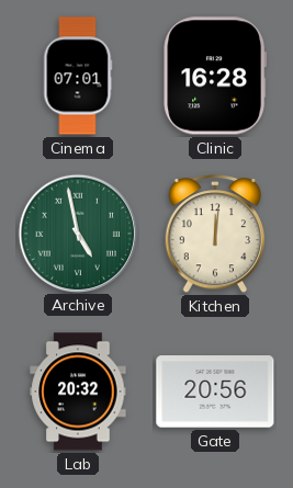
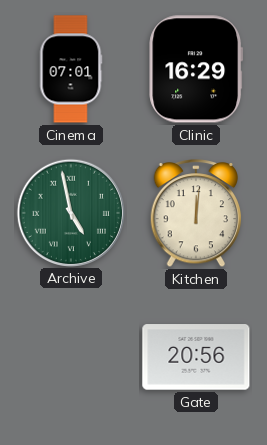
Clinic: 16:28 -> 16:29
Lab: 20:32 -> none
